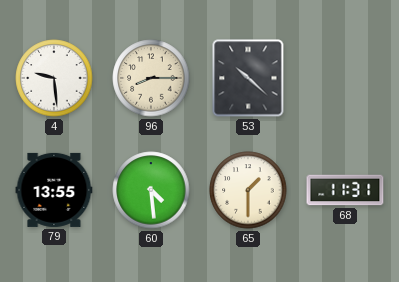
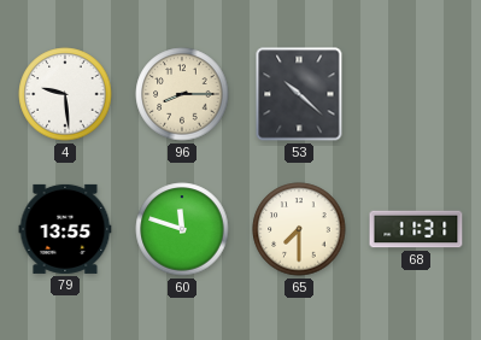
60: 4:29 -> 11:48
65: 1:30 -> 7:30
